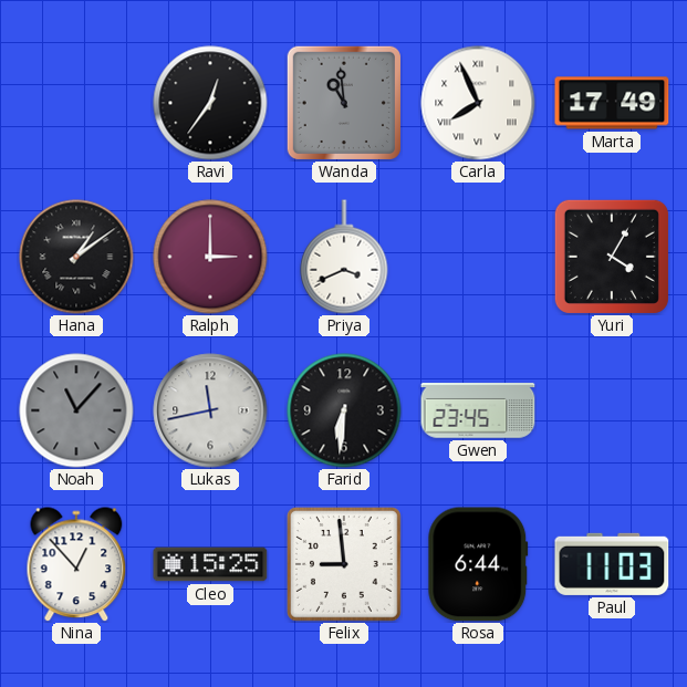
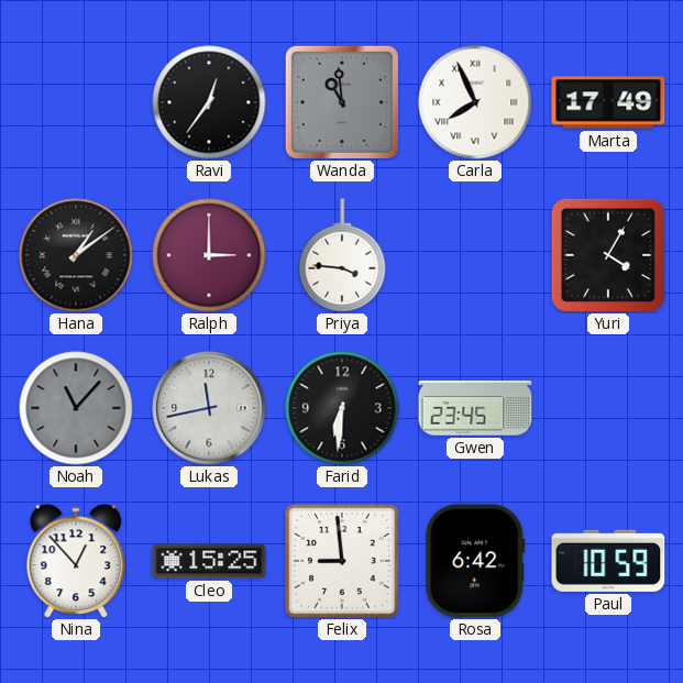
Priya: 3:41 -> 3:46
Rosa: 6:44 -> 6:42
Paul: 11:03 -> 10:59
